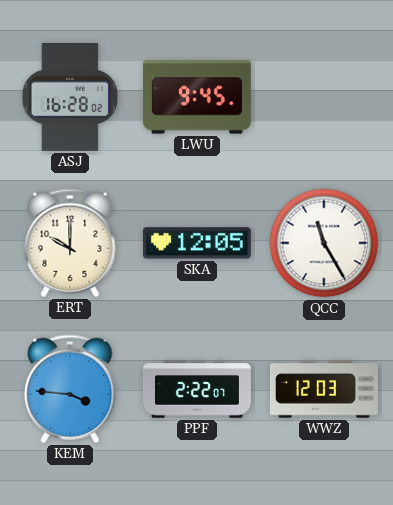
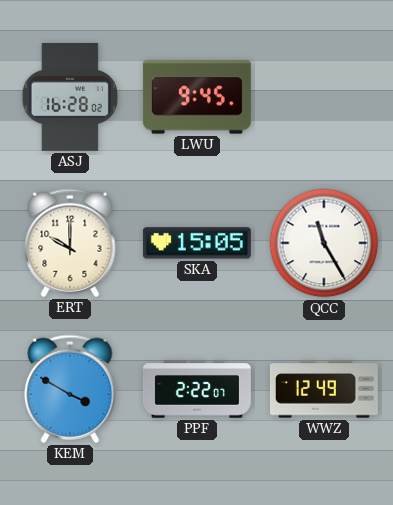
SKA: 12:05 -> 15:05
KEM: 3:46 -> 3:50
WWZ: 12:03 -> 12:49
